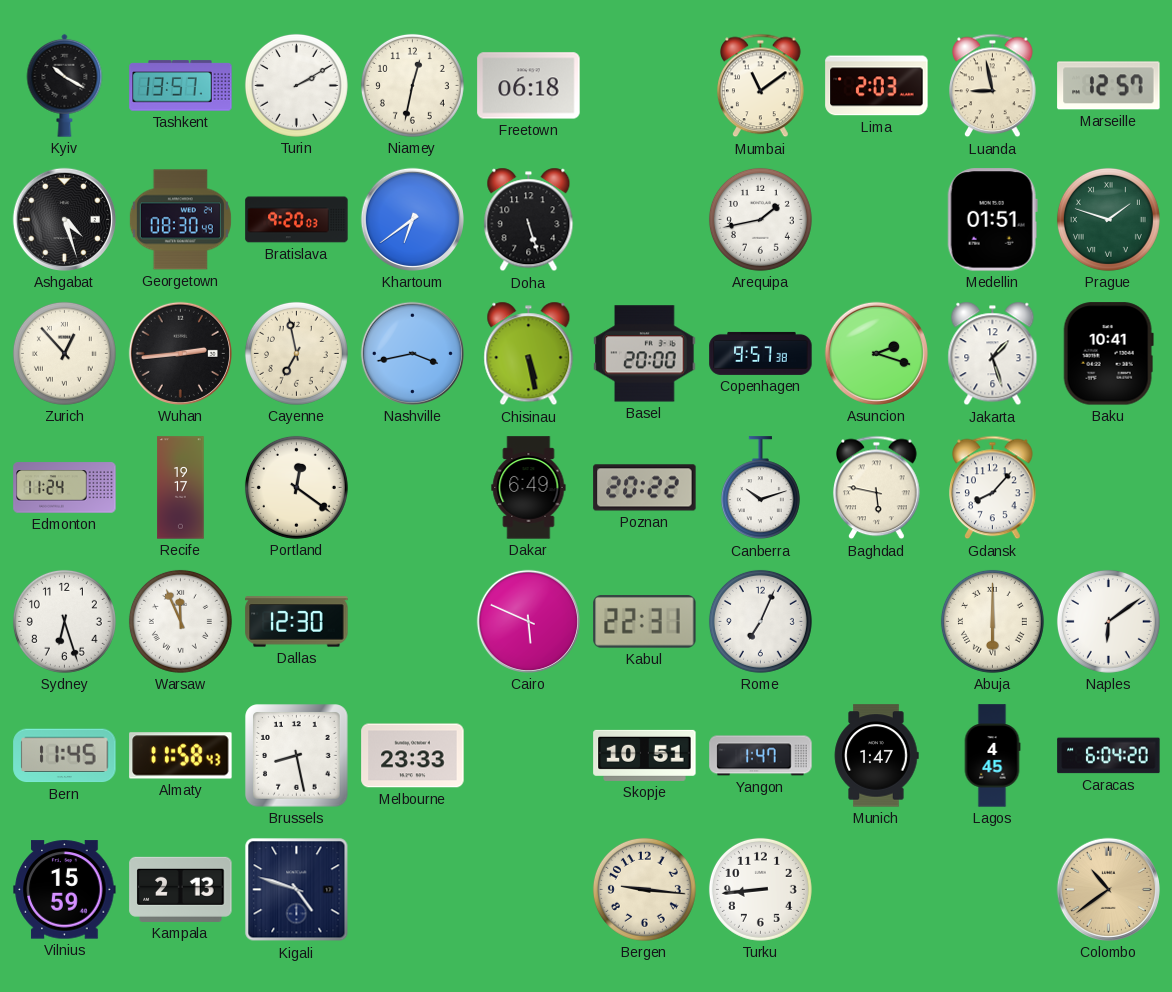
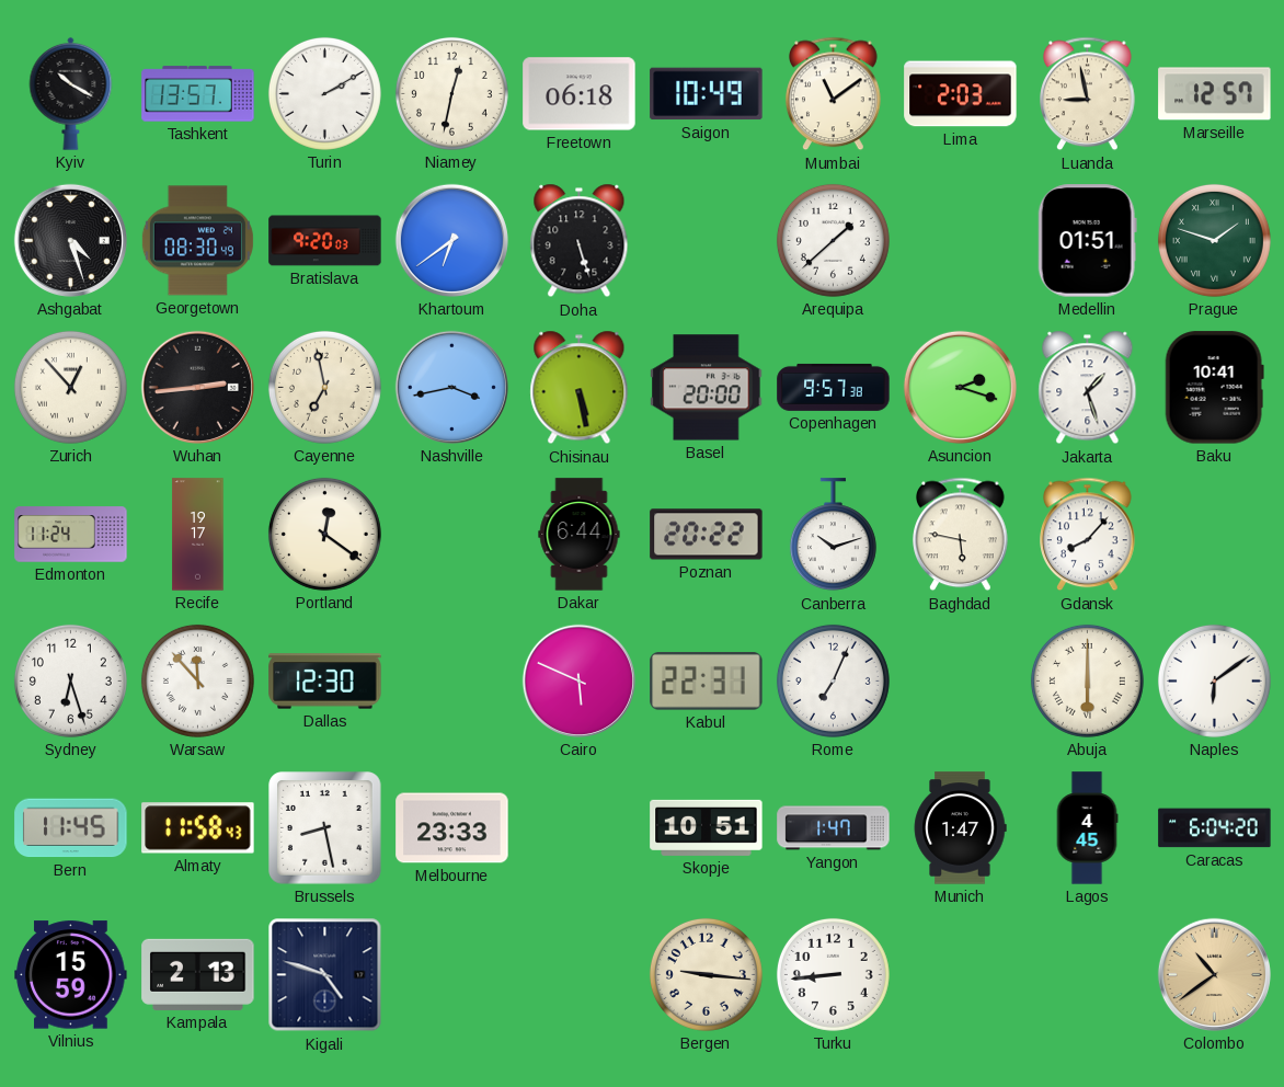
Saigon: none -> 10:49
Arequipa: 1:43 -> 1:38
Dakar: 6:49 -> 6:44
Warsaw: 11:56 -> 11:53
